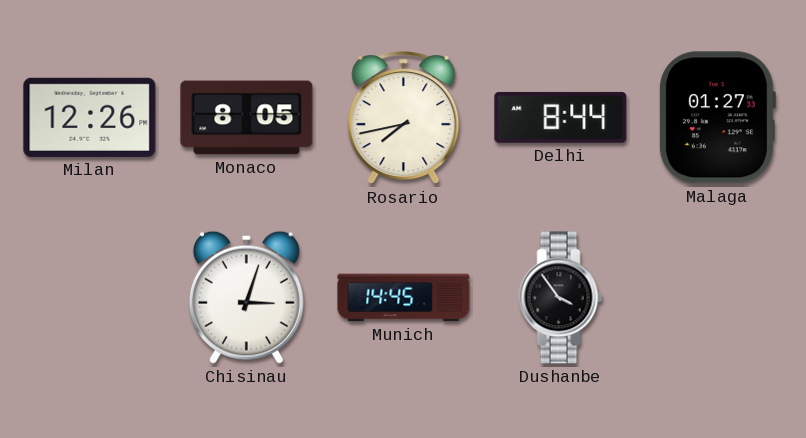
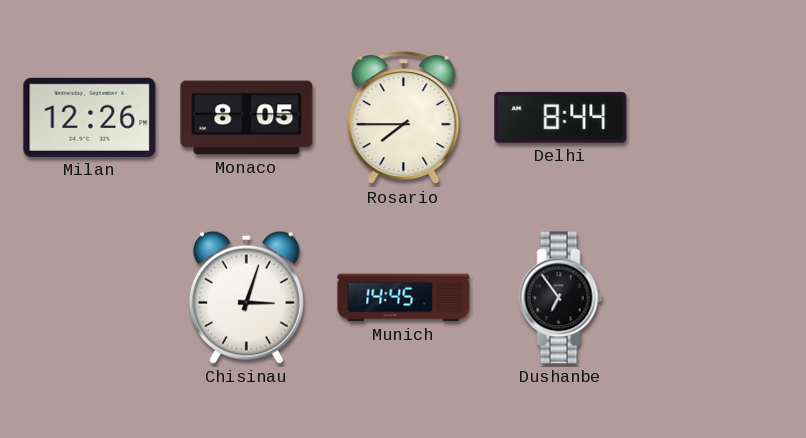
Rosario: 7:43 -> 7:45
Malaga: 01:27 -> none
Dushanbe: 3:54 -> 6:54
